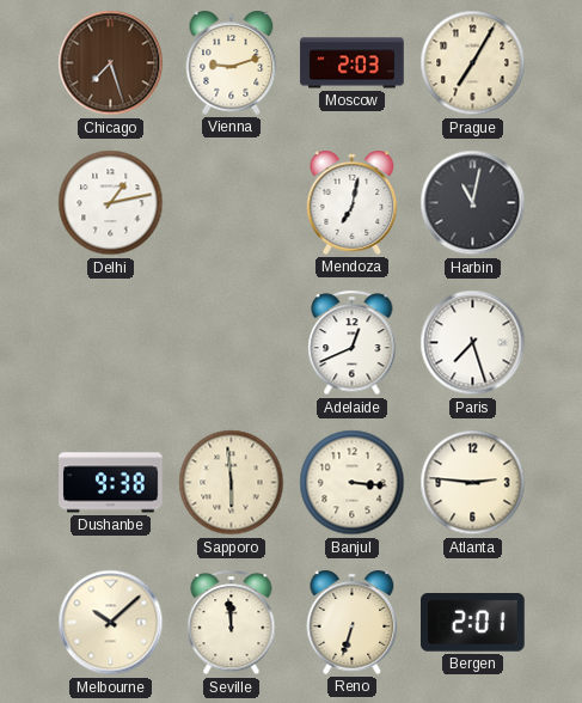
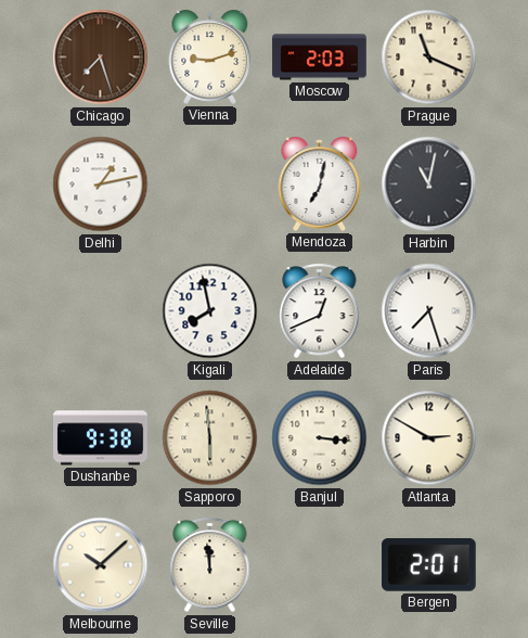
Prague: 7:05 -> 11:19
Kigali: none -> 7:58
Atlanta: 2:46 -> 2:50
Reno: 6:33 -> none
